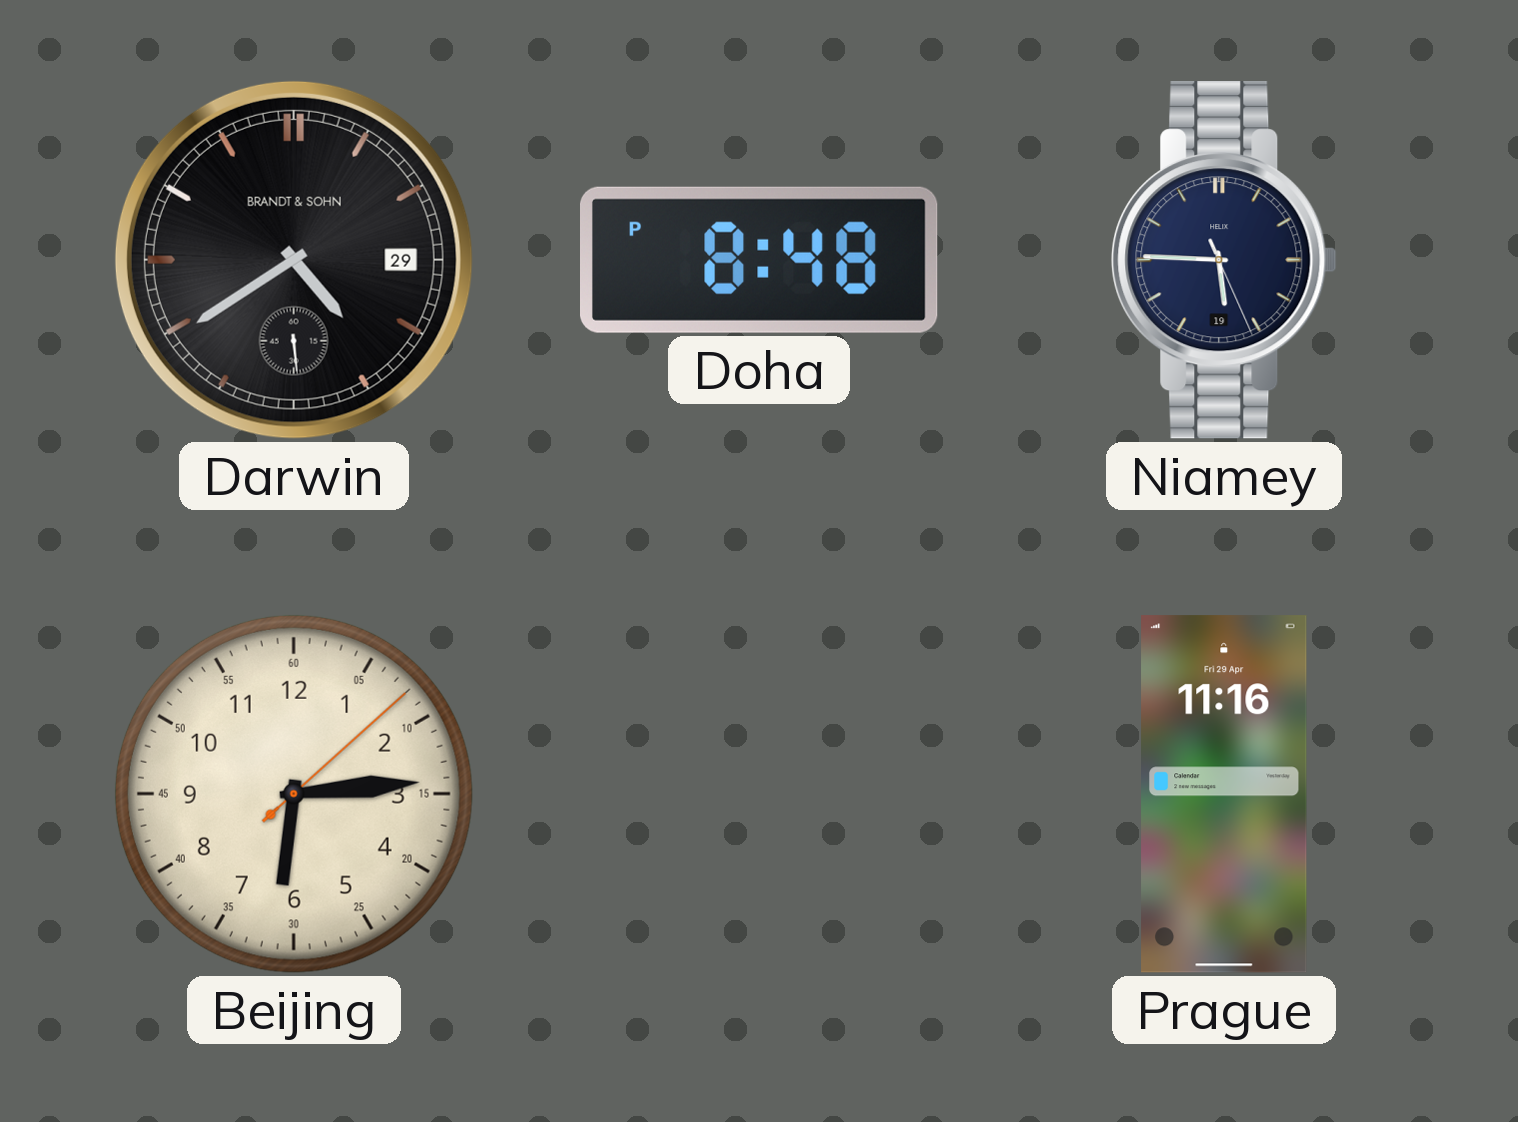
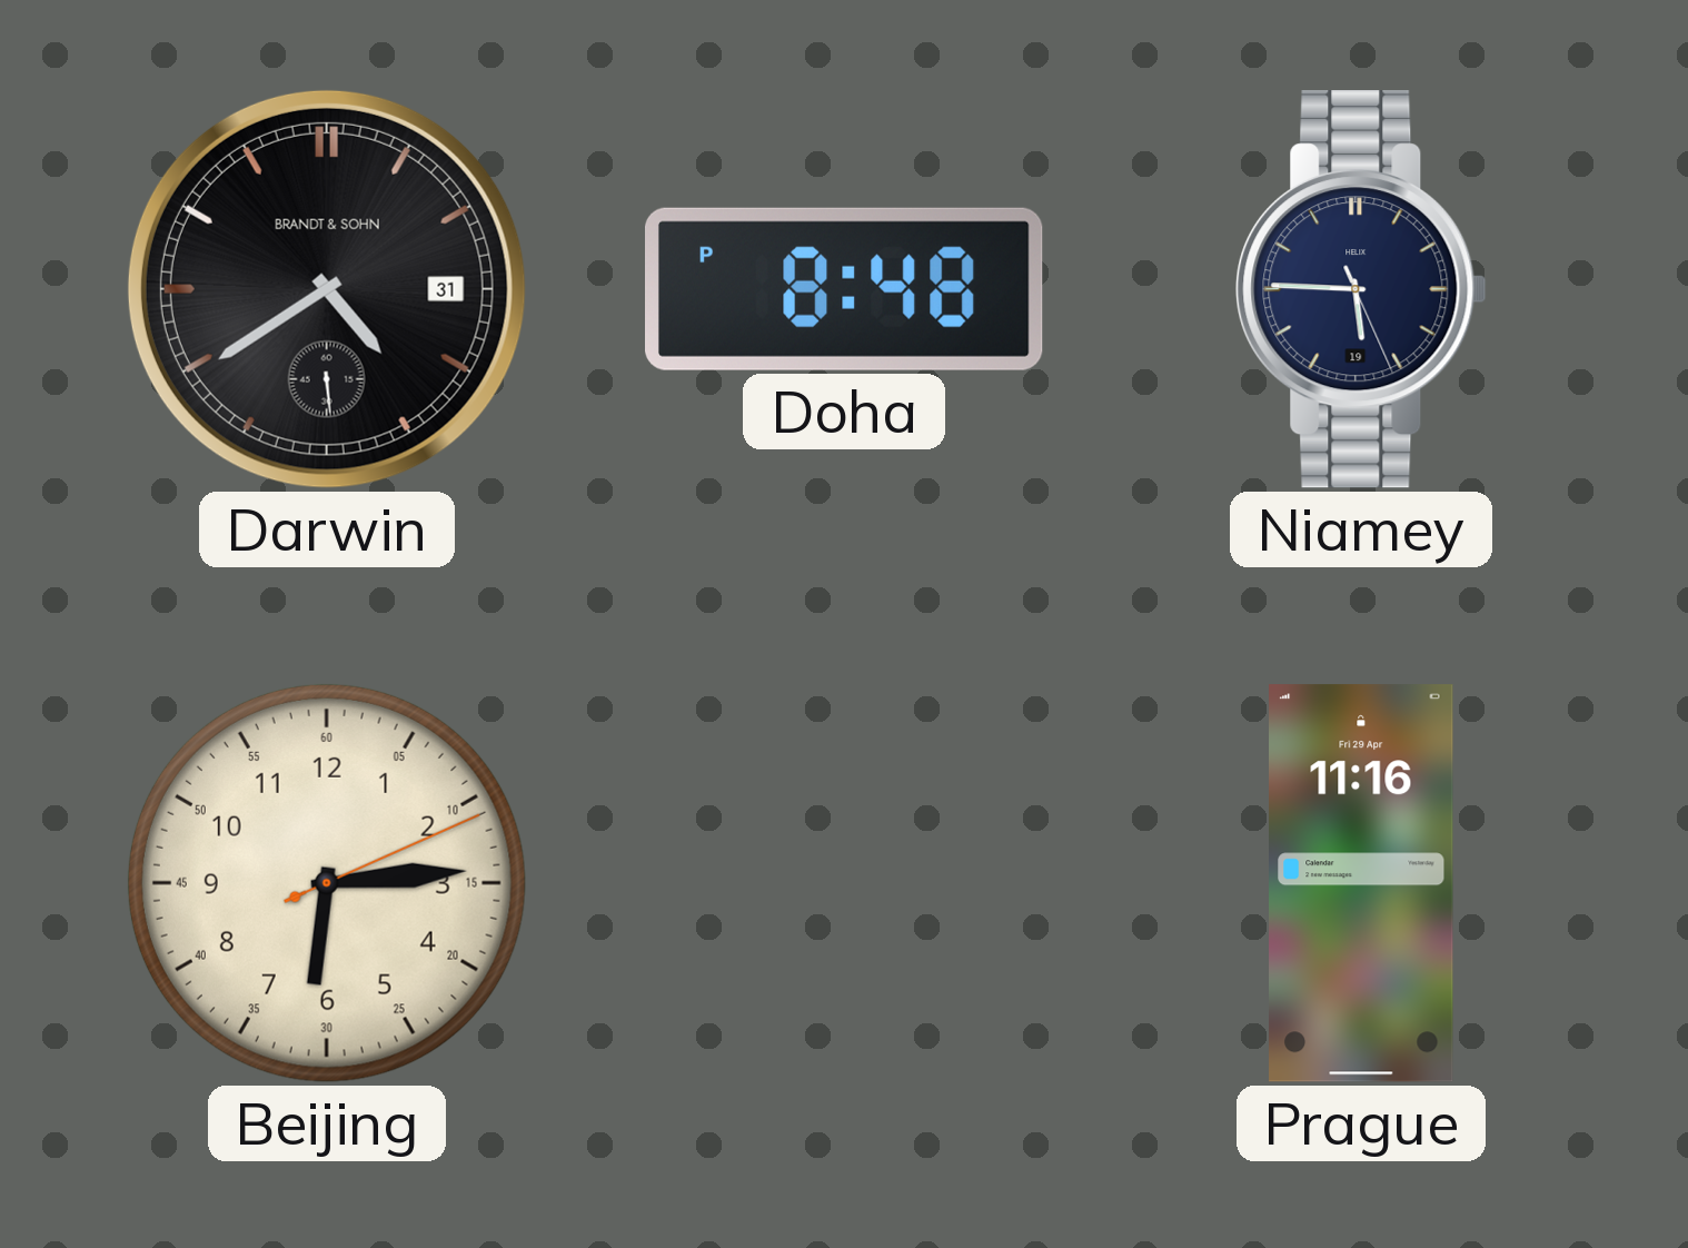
Darwin date: 29 -> 31
Beijing: 6:14:08 -> 6:14:11
